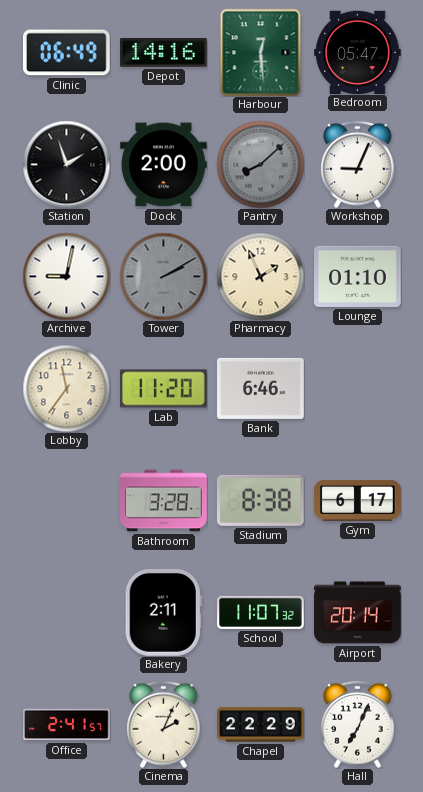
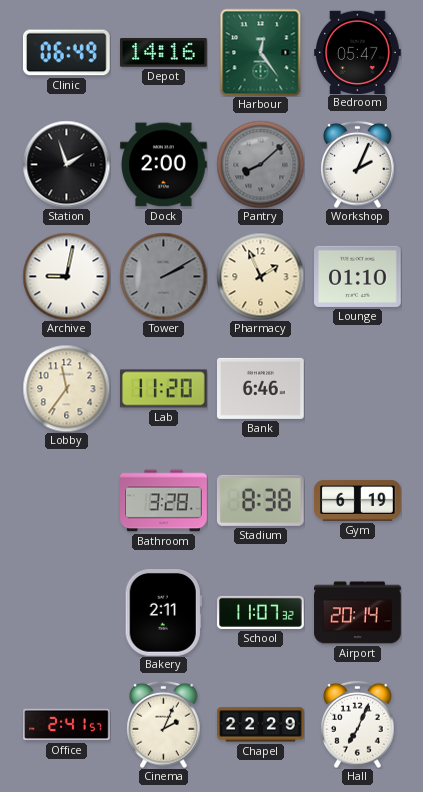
Harbour: 12:29 -> 12:24
Workshop: 9:04 -> 2:04
Gym: 6:17 -> 6:19
